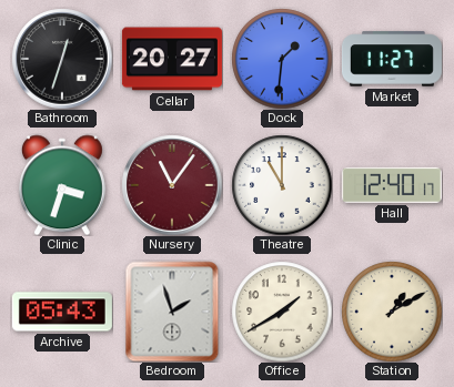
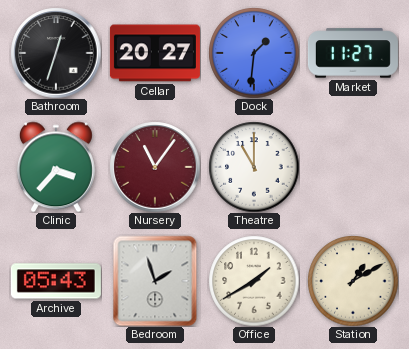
Clinic: 3:33 -> 3:37
Hall: 12:40 -> none
